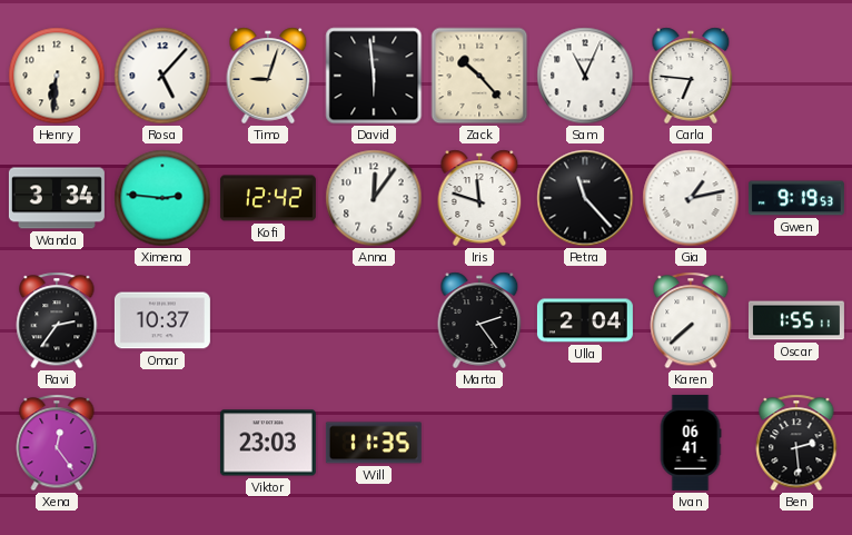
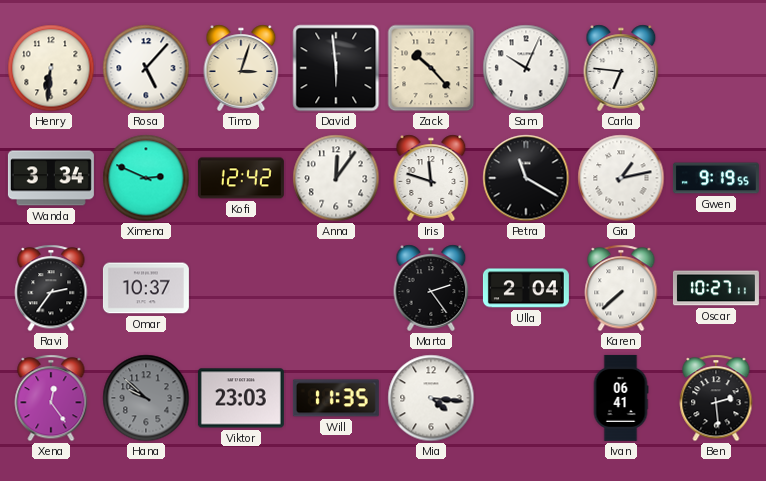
Timo: 9:03 -> 3:03
Sam: 11:04 -> 10:04
Ximena: 2:46 -> 2:49
Petra: 11:23 -> 11:20
Gwen: 9:19:53 -> 9:19:55
Oscar: 1:55 -> 10:27
Hana: none -> 9:52
Mia: none -> 4:16
